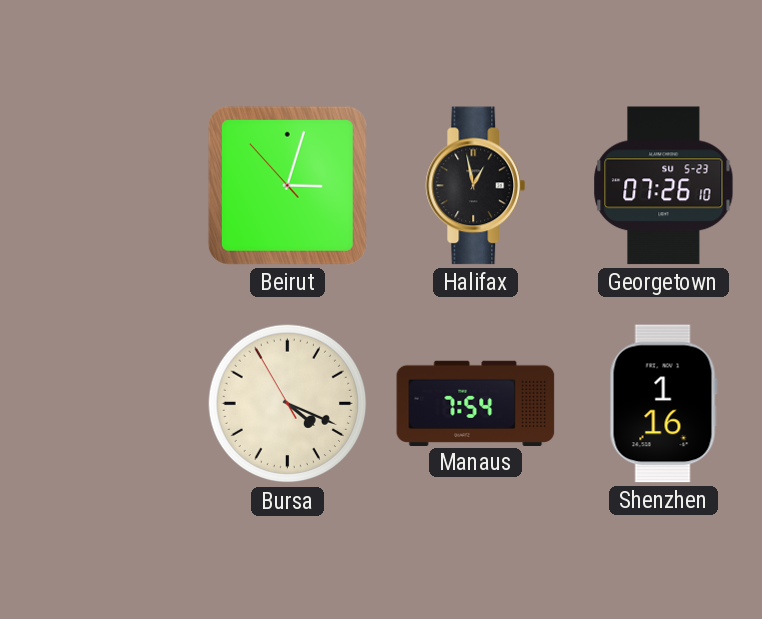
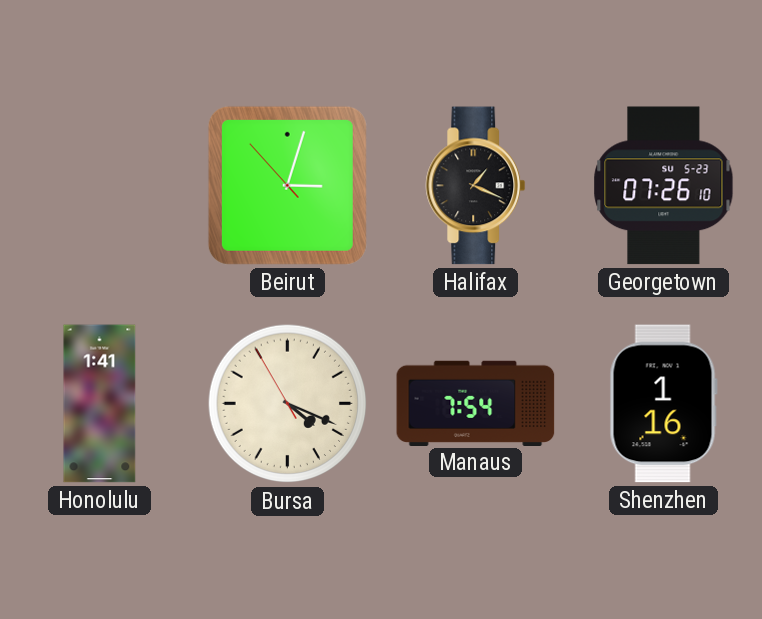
Halifax: 12:58 -> 1:19
Honolulu: none -> 1:41
